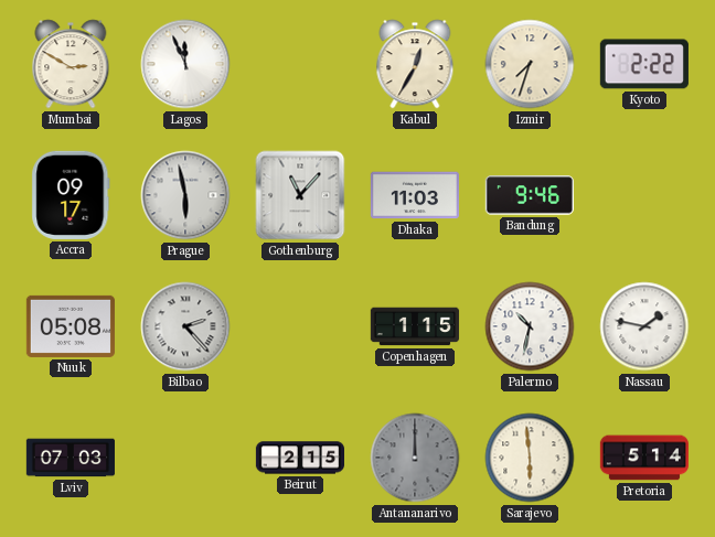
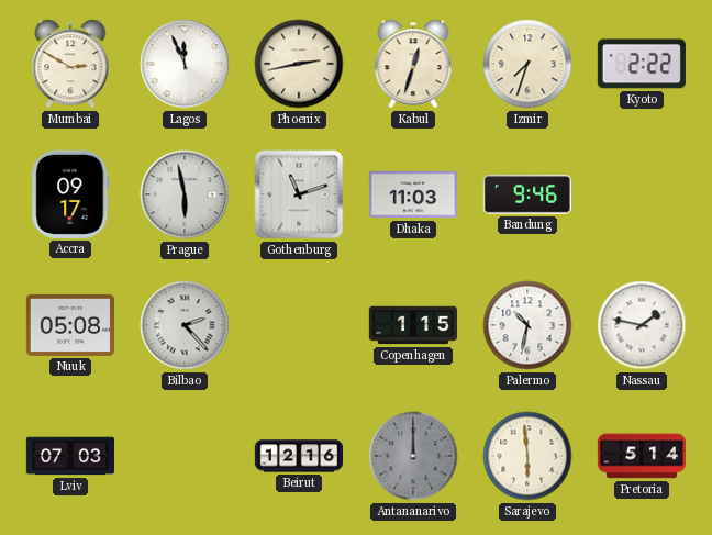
Phoenix: none -> 2:43
Kabul: 12:35 -> 12:33
Gothenburg: 11:07 -> 11:12
Beirut: 2:15 -> 12:16
